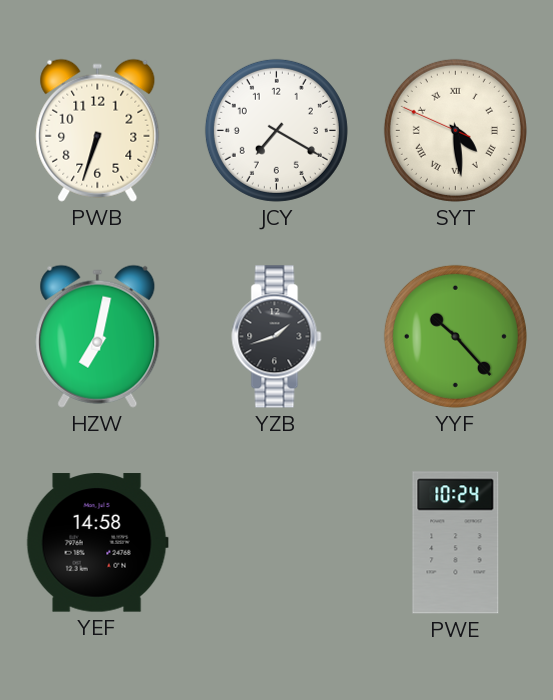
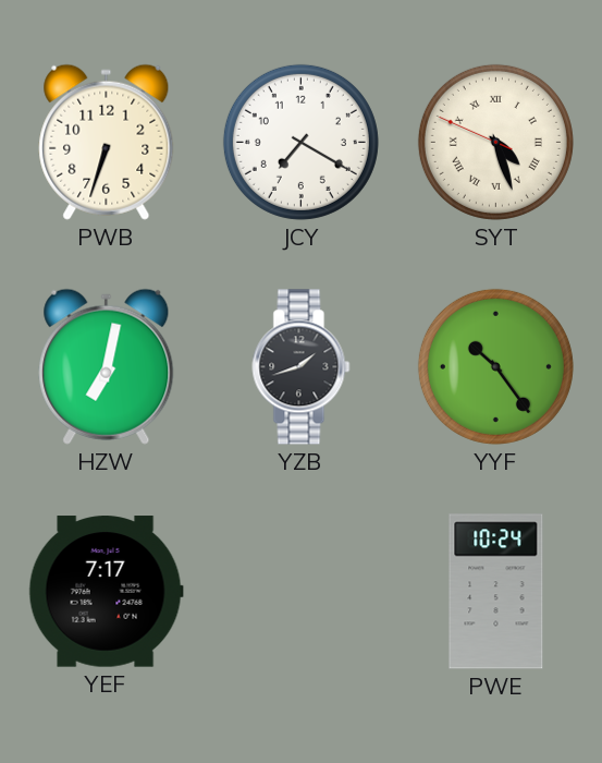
SYT: 4:28 -> 4:26
YYF: 10:23 -> 10:24
YEF: 14:58 -> 7:17
